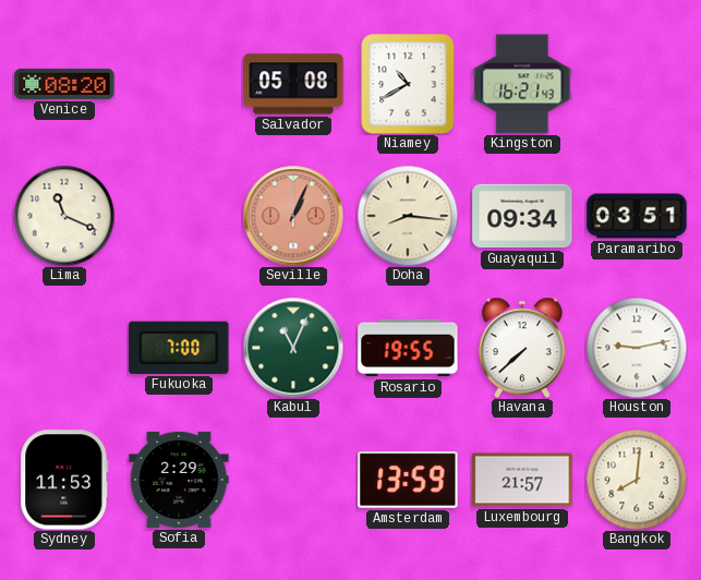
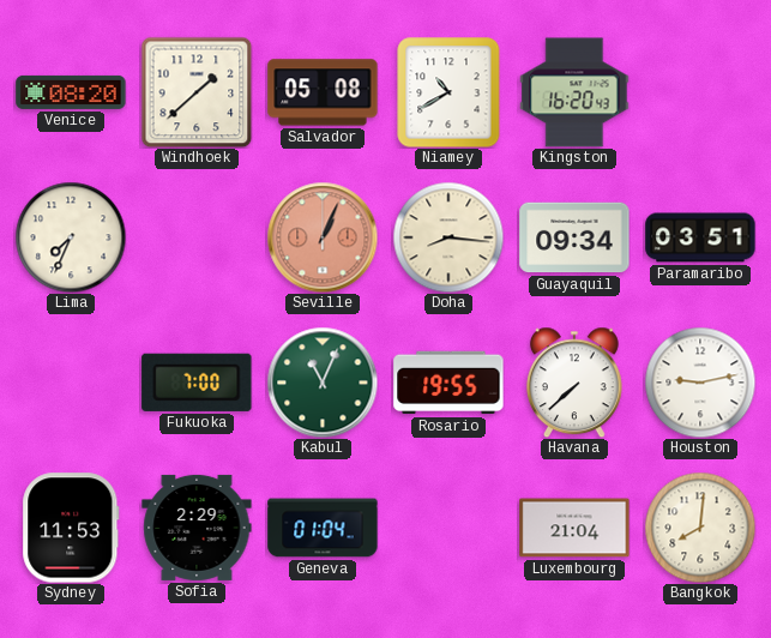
Windhoek: none -> 1:38
Kingston: 16:21 -> 16:20
Lima: 11:19 -> 7:34
Geneva: none -> 01:04
Amsterdam: 13:59 -> none
Luxembourg: 21:57 -> 21:04
